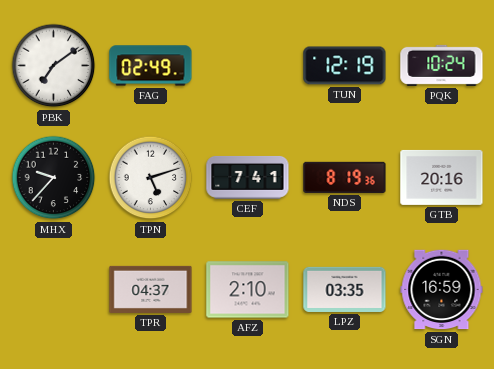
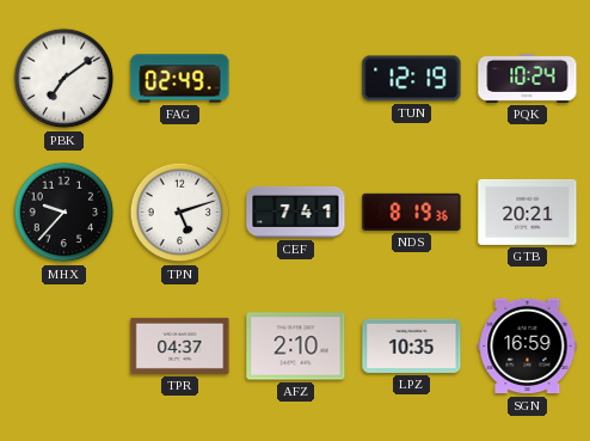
GTB: 20:16 -> 20:21
LPZ: 03:35 -> 10:35
